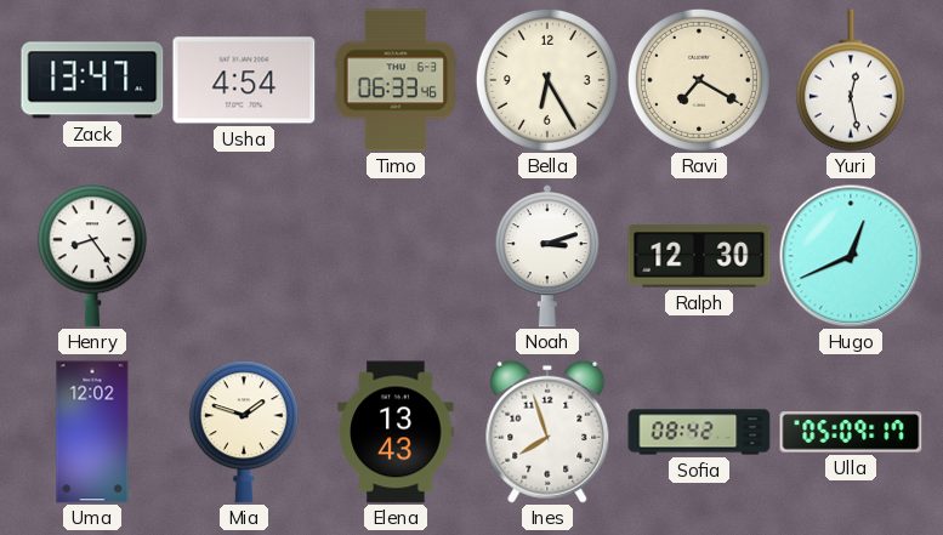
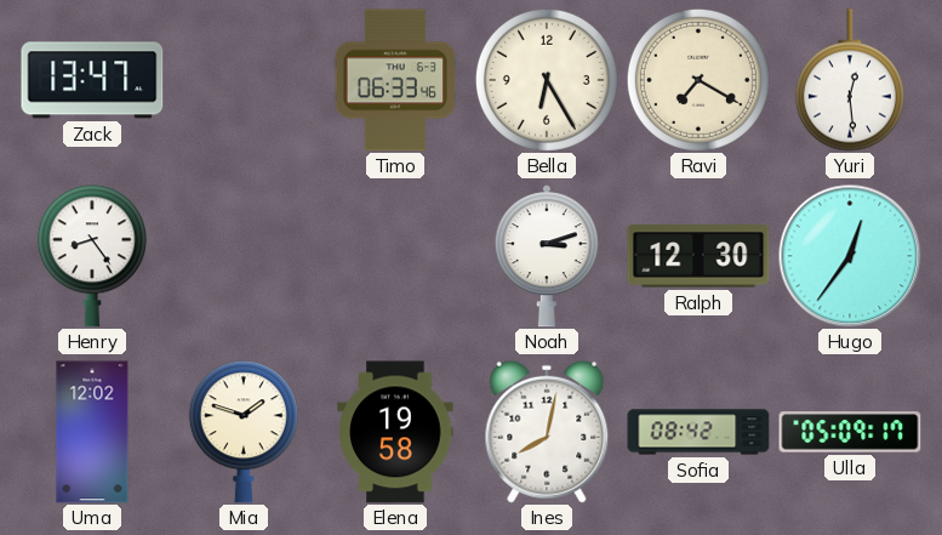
Usha: 4:54 -> none
Yuri: 12:28 -> 12:29
Hugo: 12:41 -> 12:36
Elena: 13:43 -> 19:58
Ines: 7:57 -> 8:02
